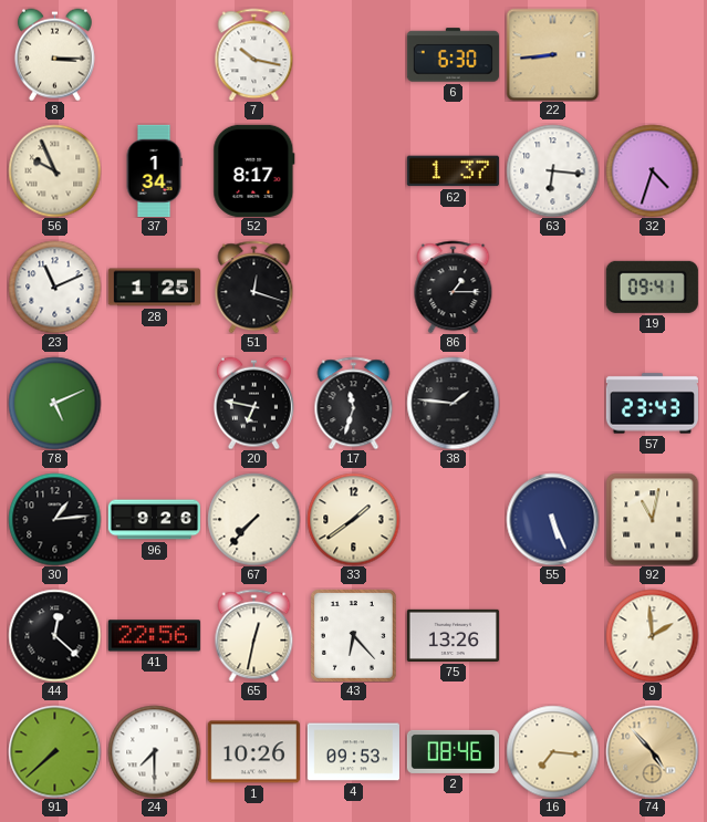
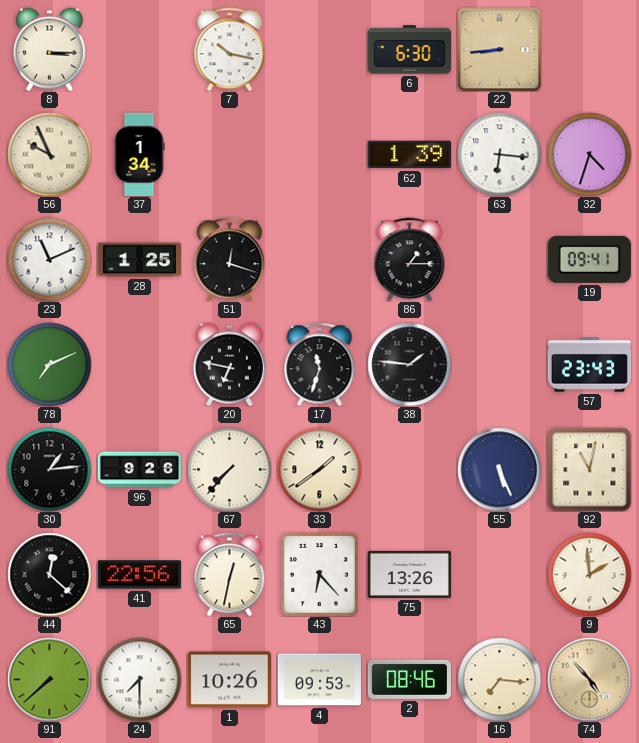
52: 8:17 -> none
62: 1:37 -> 1:39
78: 5:11 -> 7:11
